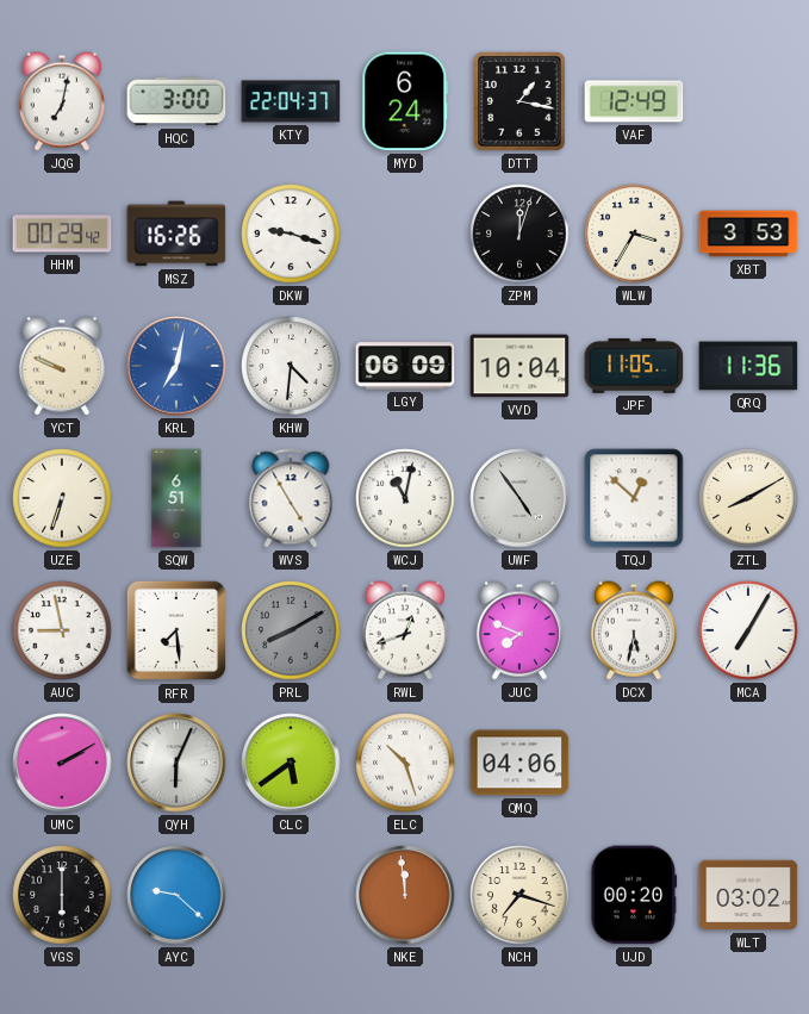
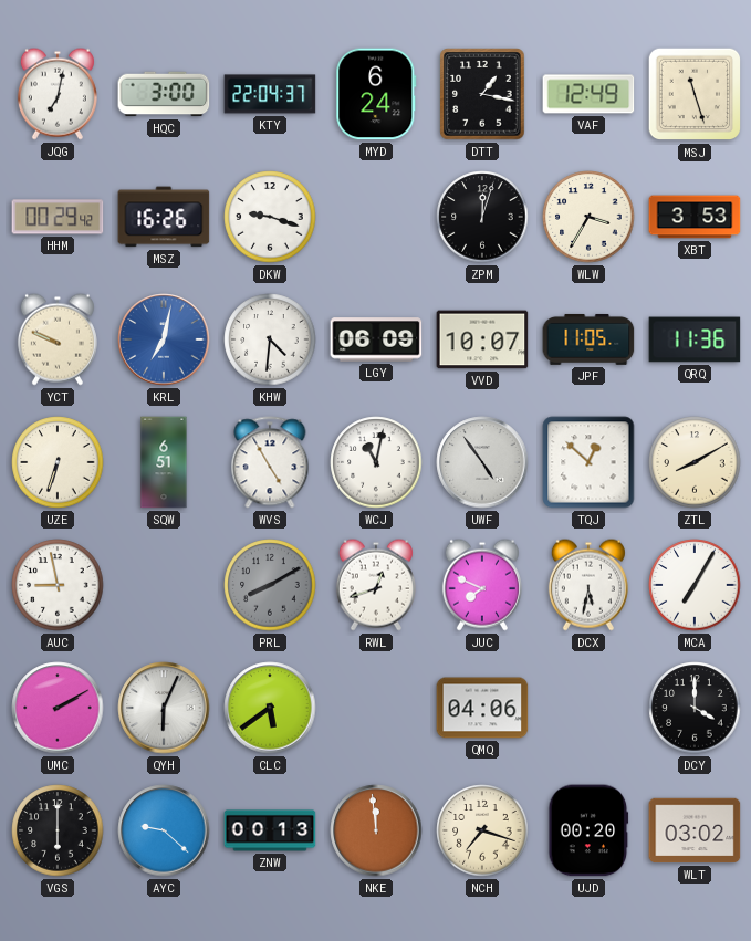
MSJ: none -> 11:27
VVD: 10:04 -> 10:07
RFR: 7:29 -> none
ELC: 10:27 -> none
DCY: none -> 4:00
ZNW: none -> 00:13
